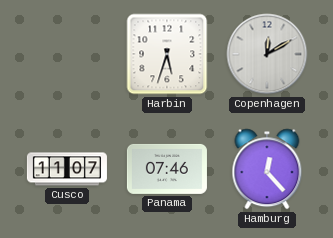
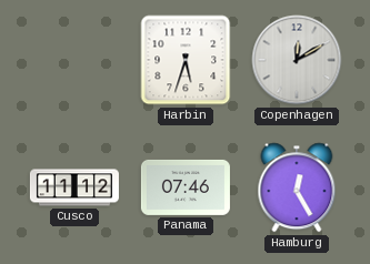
Cusco: 11:07 -> 11:12
Hamburg: 12:23 -> 12:25
